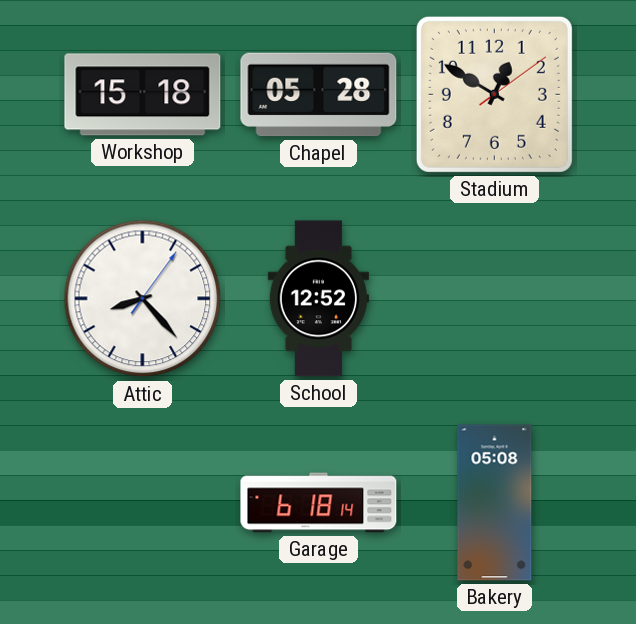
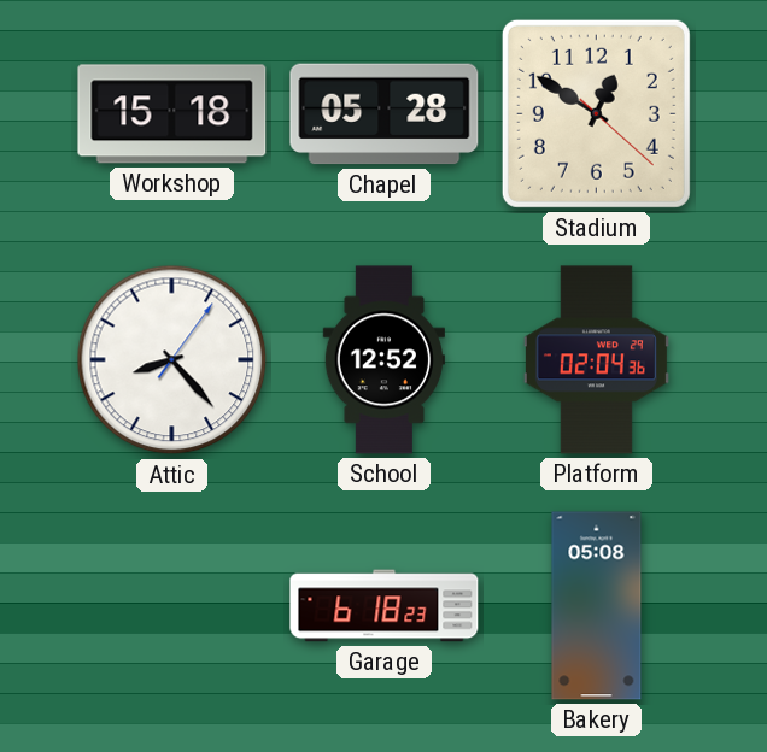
Stadium: 12:50:09 -> 12:50:22
Platform: none -> 02:04
Garage: 6:18:14 -> 6:18:23
